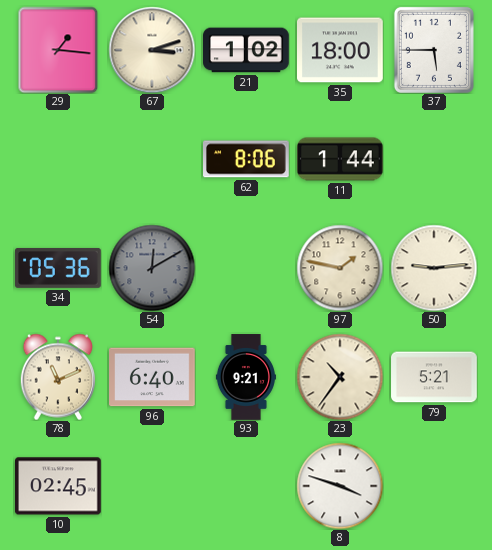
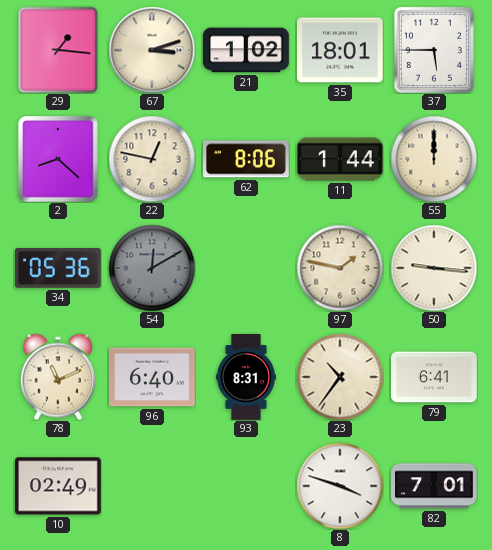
35: 18:00 -> 18:01
2: none -> 8:22
22: none -> 12:47
55: none -> 12:00
50: 9:14 -> 9:16
93: 9:21 -> 8:31
79: 5:21 -> 6:41
10: 02:45 -> 02:49
82: none -> 7:01
